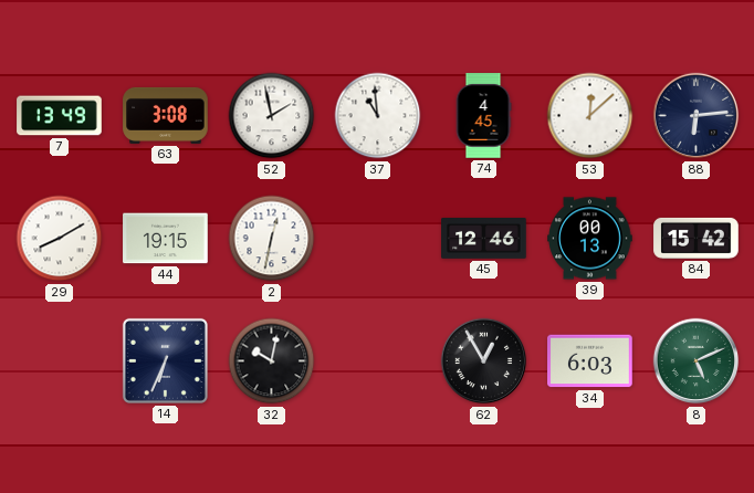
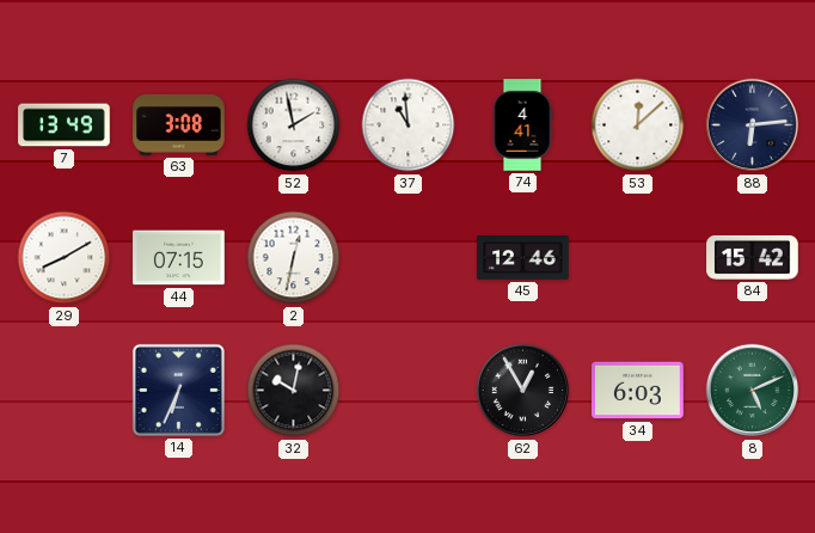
74: 4:45 -> 4:41
44: 19:15 -> 07:15
39: 00:13 -> none
